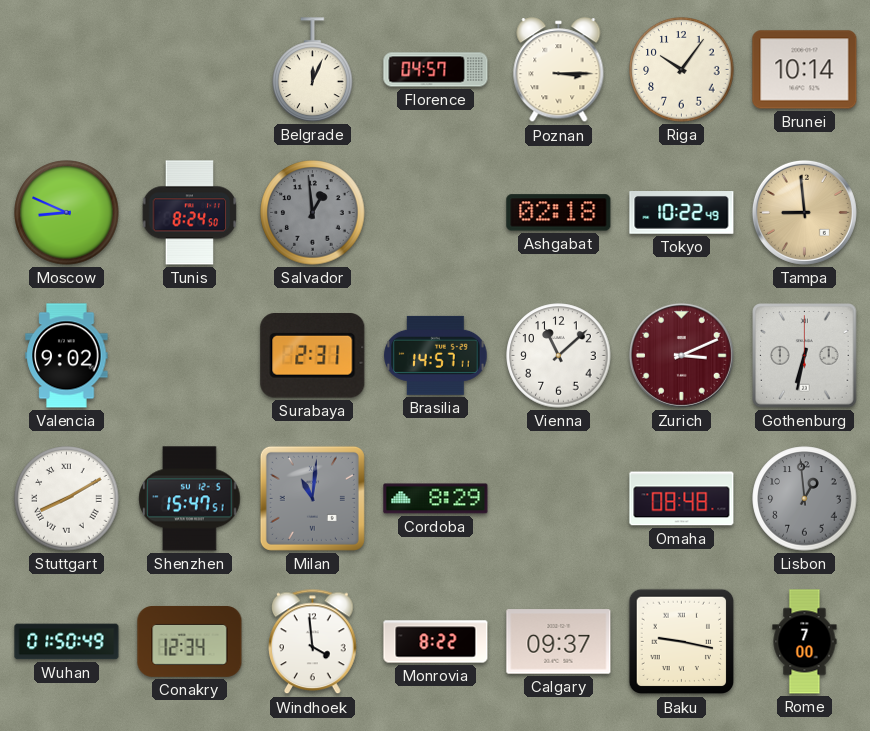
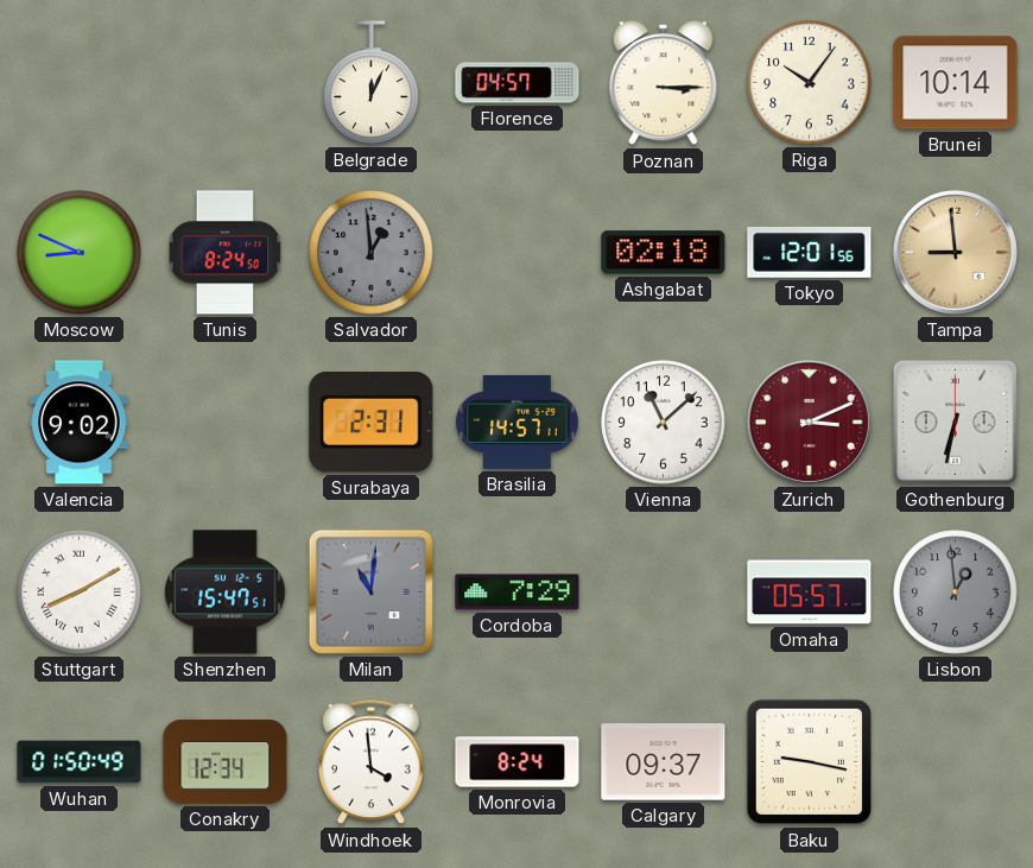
Tokyo: 10:22 -> 12:01
Cordoba: 8:29 -> 7:29
Omaha: 08:48 -> 05:57
Monrovia: 8:22 -> 8:24
Rome: 7:00 -> none
